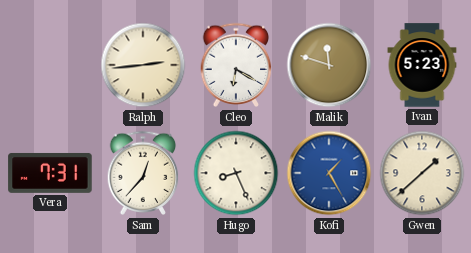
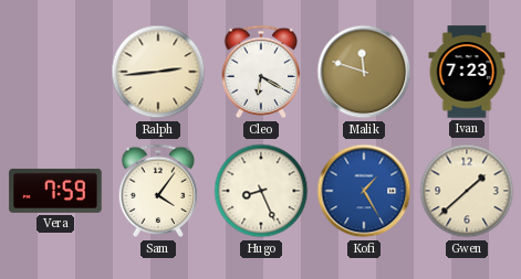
Ivan: 5:23 -> 7:23
Vera: 7:31 -> 7:59
Sam: 12:37 -> 4:06
